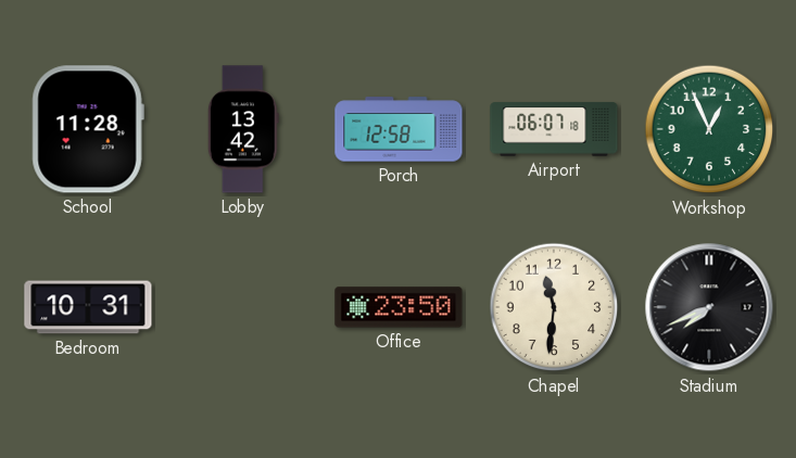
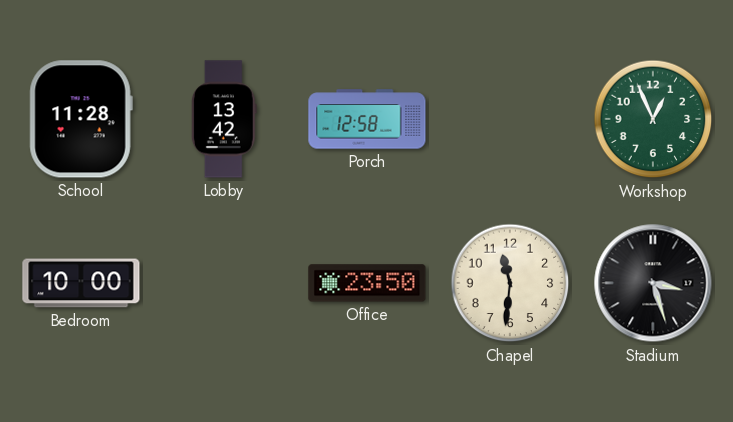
Airport: 06:07 -> none
Bedroom: 10:31 -> 10:00
Stadium: 7:41 -> 3:27
